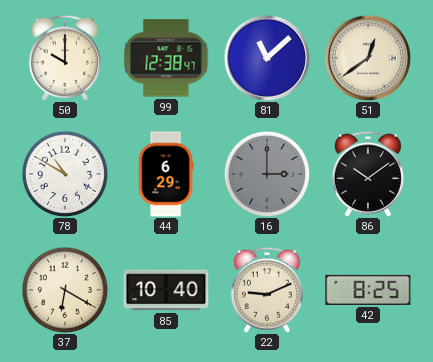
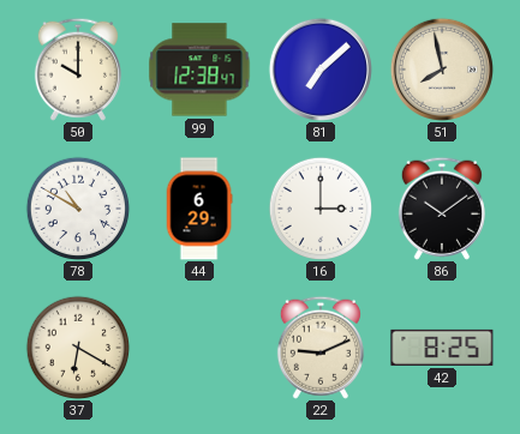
81: 11:08 -> 7:08
51: 12:39 -> 7:58
16 dial: grey -> white
85: 10:40 -> none
